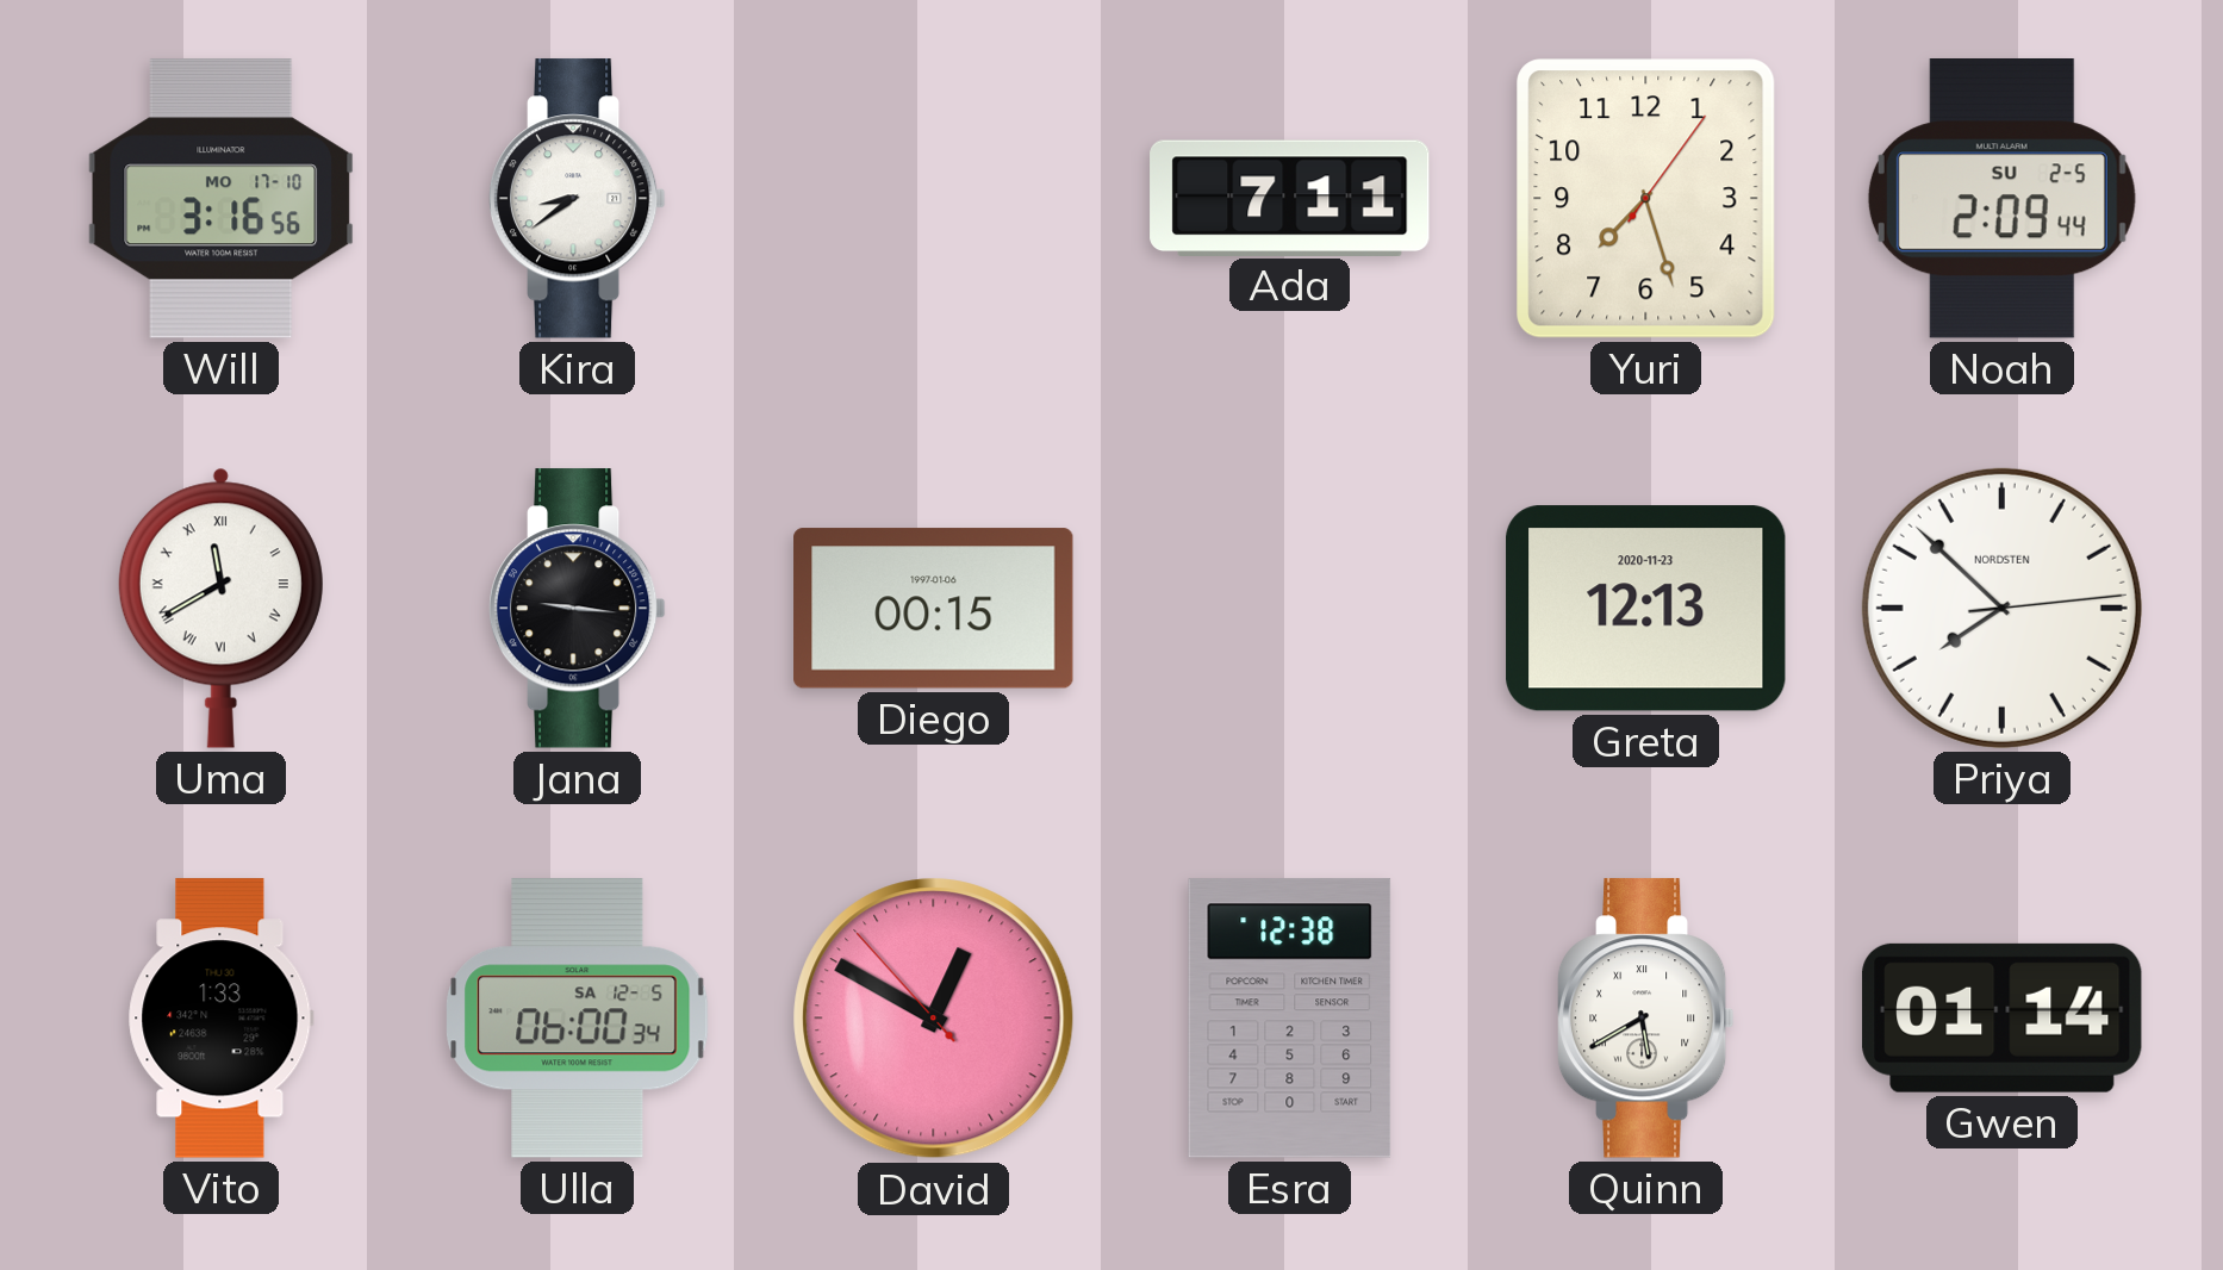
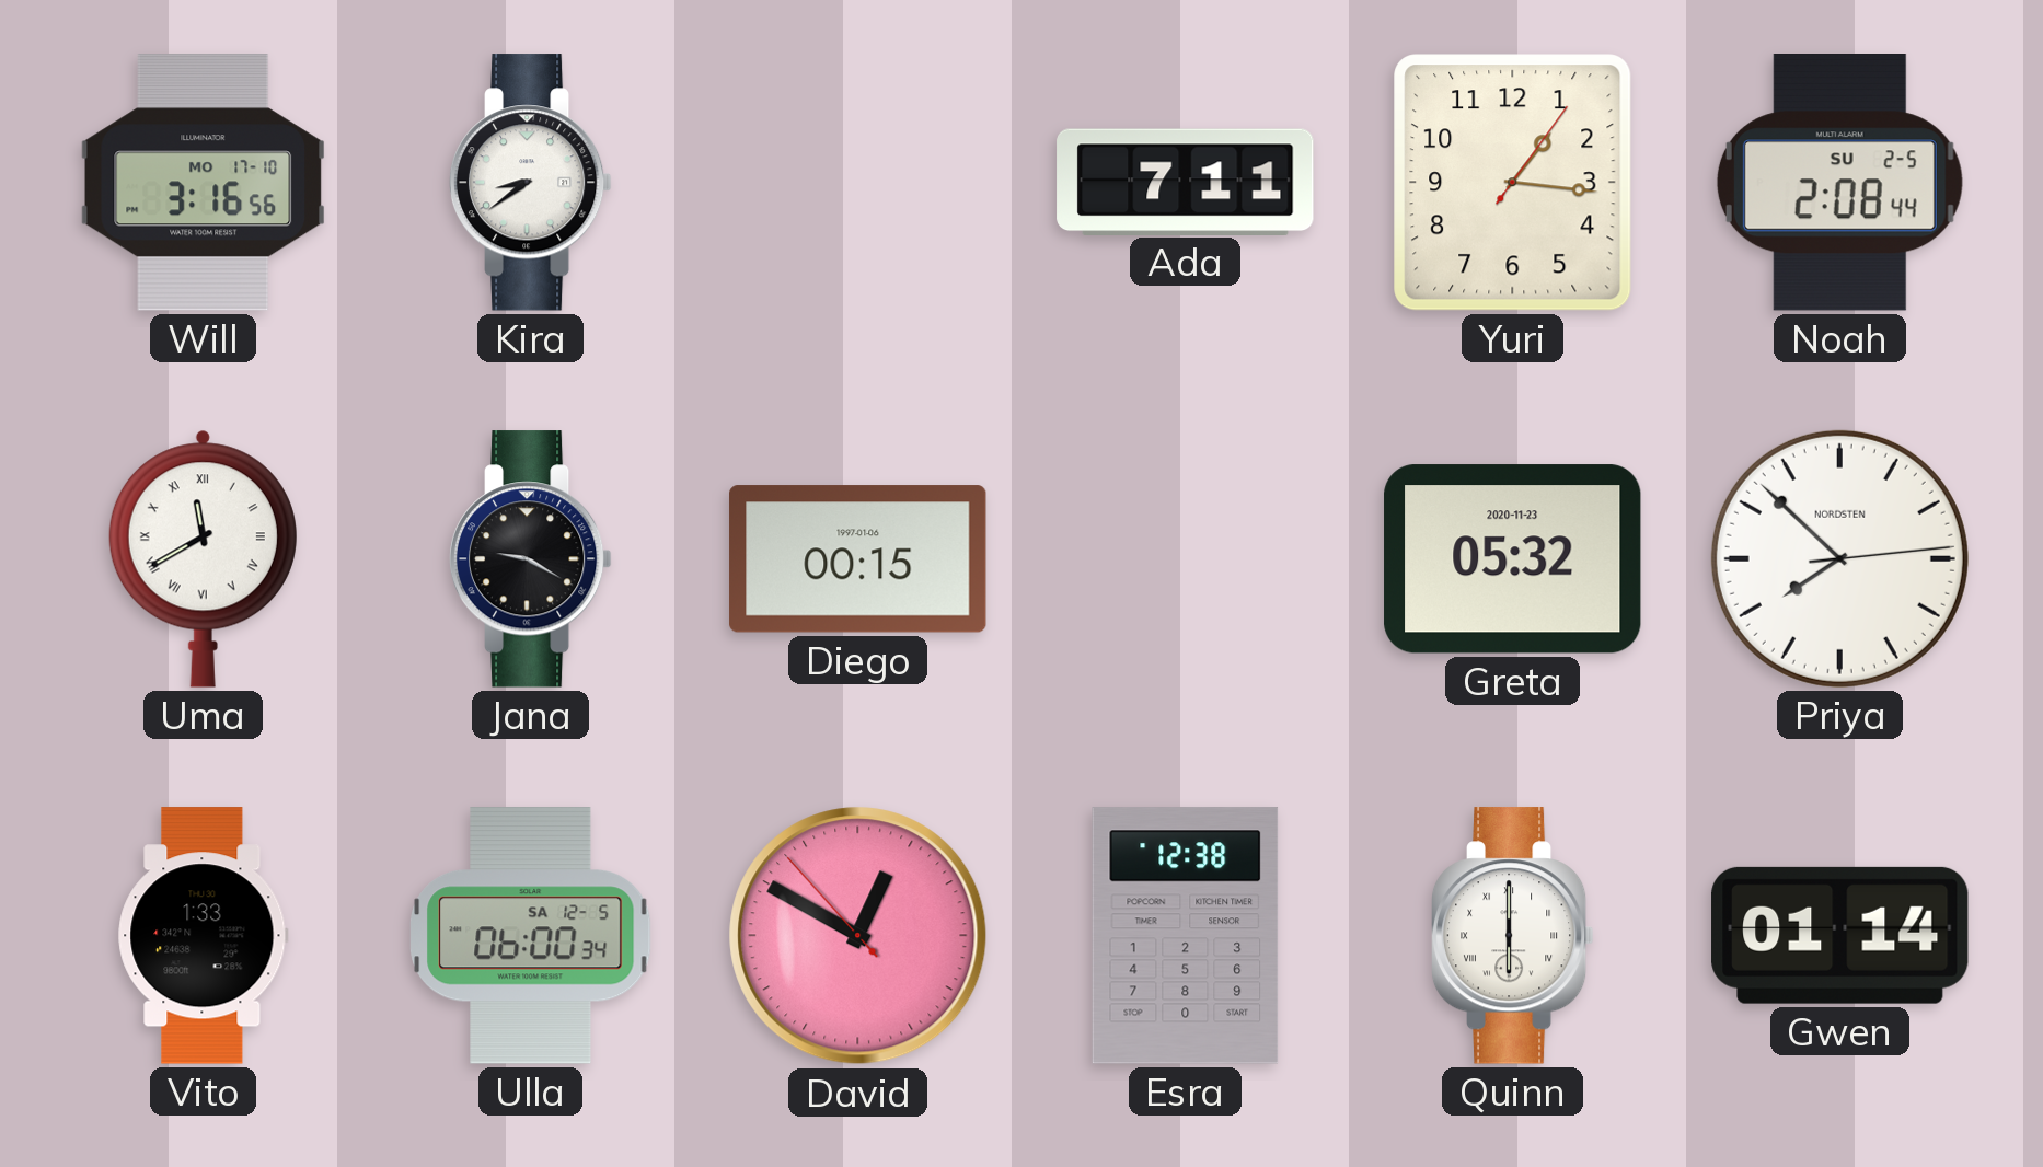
Yuri: 7:27 -> 1:16
Noah: 2:09 -> 2:08
Jana: 9:16 -> 9:20
Greta: 12:13 -> 05:32
Quinn: 5:40 -> 6:00
